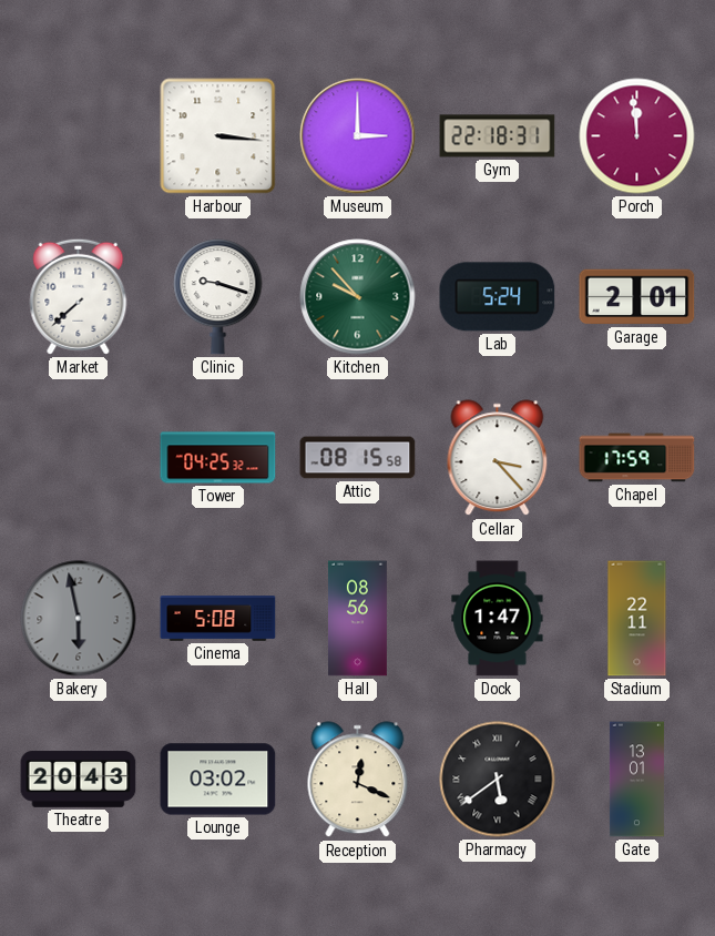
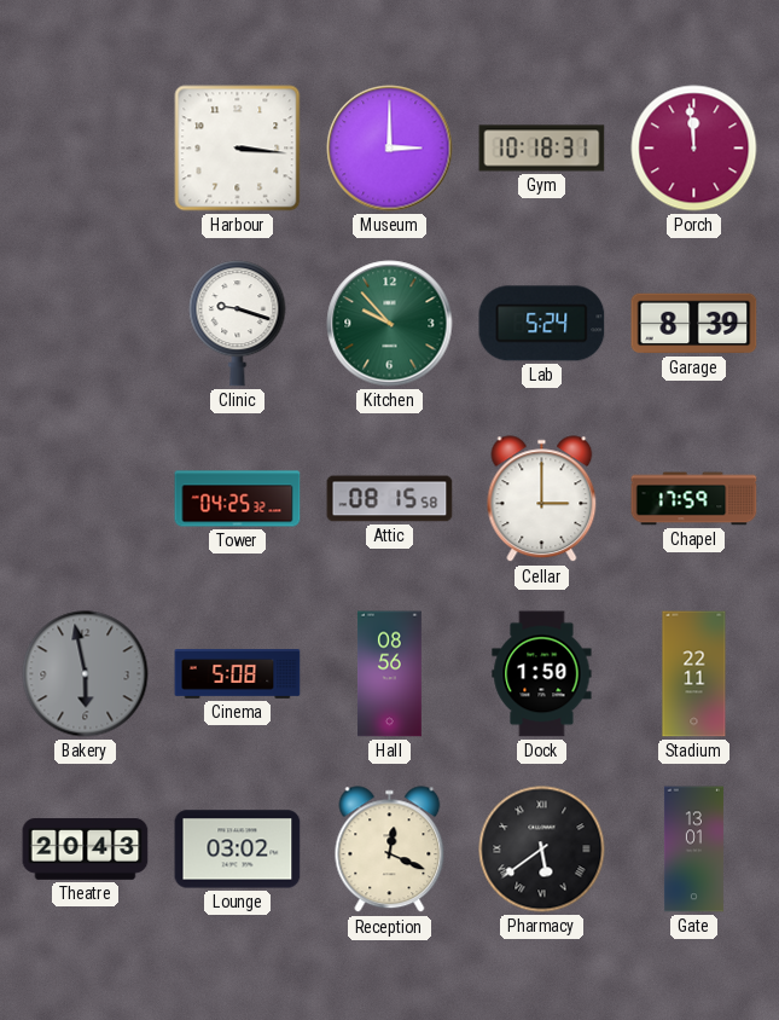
Gym: 22:18 -> 10:18
Market: 7:38 -> none
Garage: 2:01 -> 8:39
Cellar: 3:23 -> 3:00
Dock: 1:47 -> 1:50
